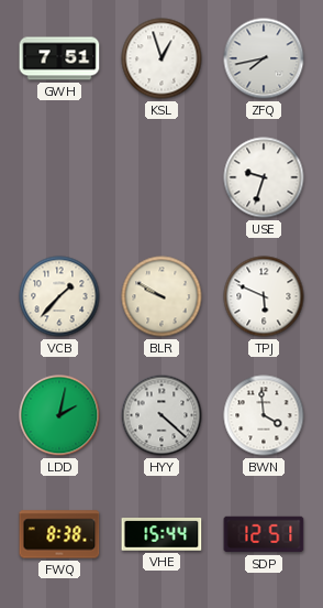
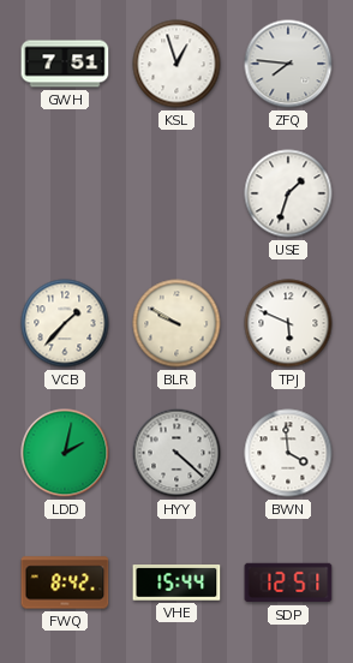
ZFQ: 7:43 -> 7:46
USE: 9:33 -> 1:33
FWQ: 8:38 -> 8:42
